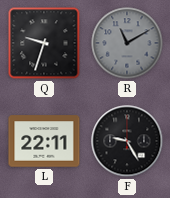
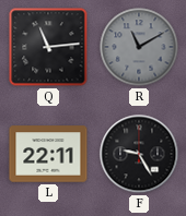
Q: 9:33 -> 11:14
